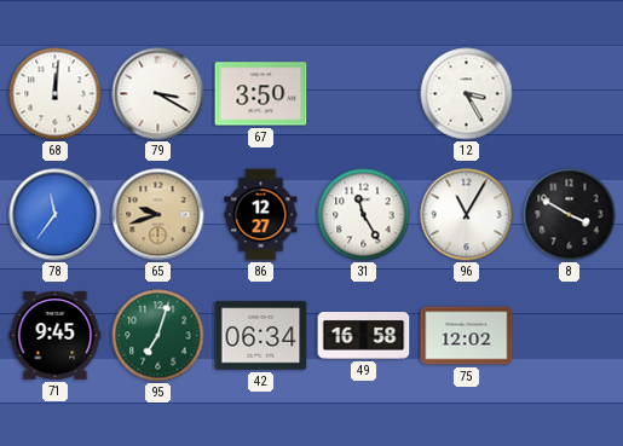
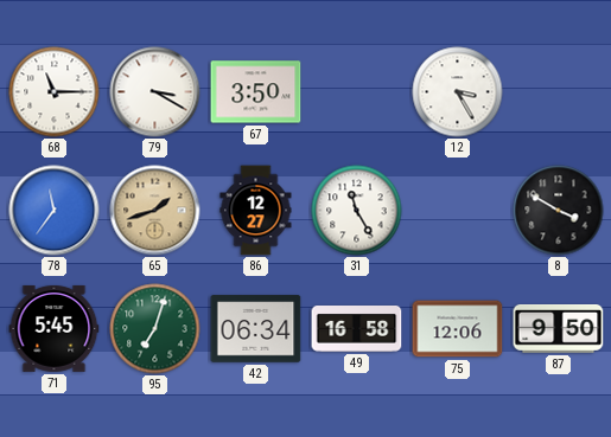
68: 12:01 -> 11:15
65: 9:42 -> 1:42
96: 11:05 -> none
71: 9:45 -> 5:45
75: 12:02 -> 12:06
87: none -> 9:50
